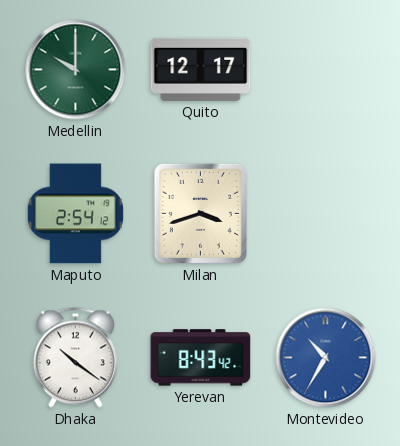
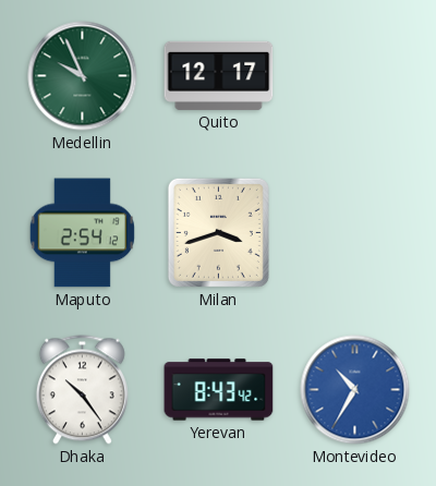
Medellin: 10:00 -> 9:56
Dhaka: 10:21 -> 10:24
